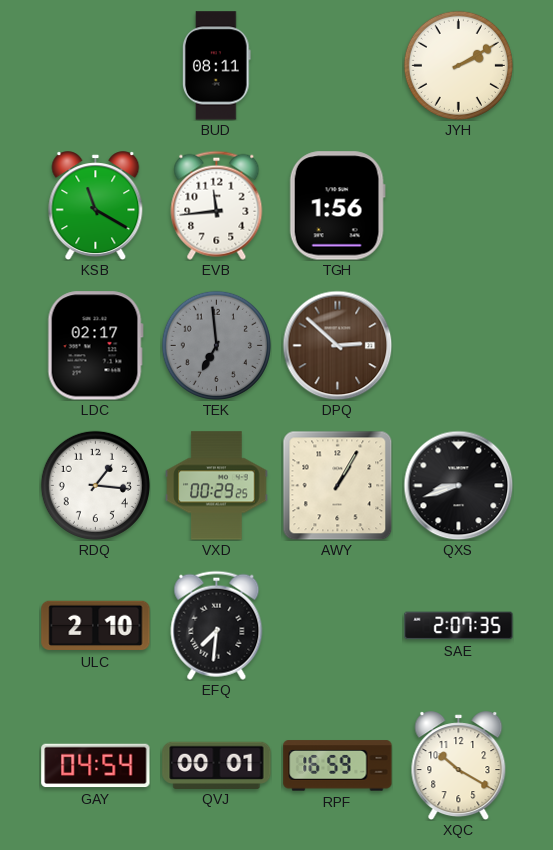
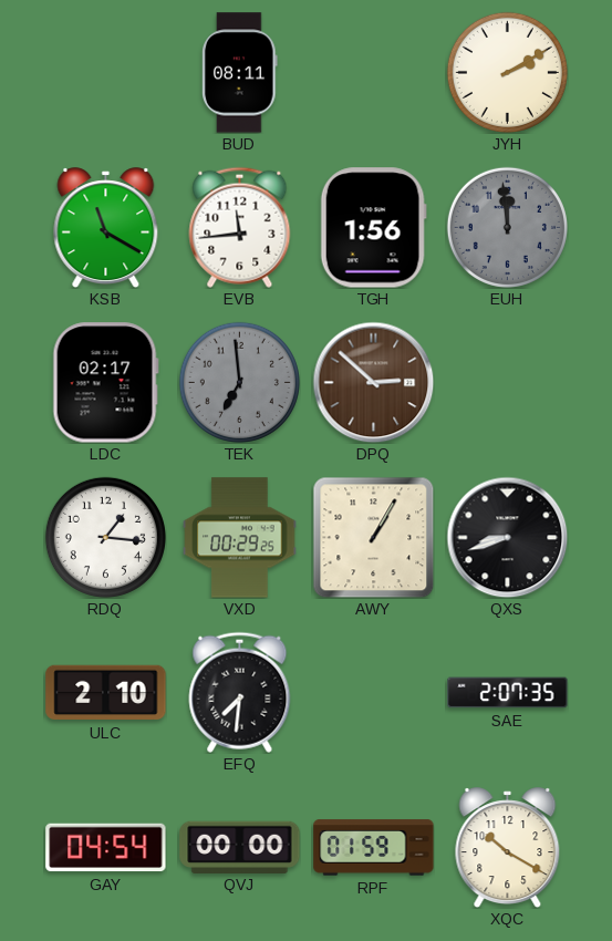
EUH: none -> 11:59
QVJ: 00:01 -> 00:00
RPF: 16:59 -> 01:59
